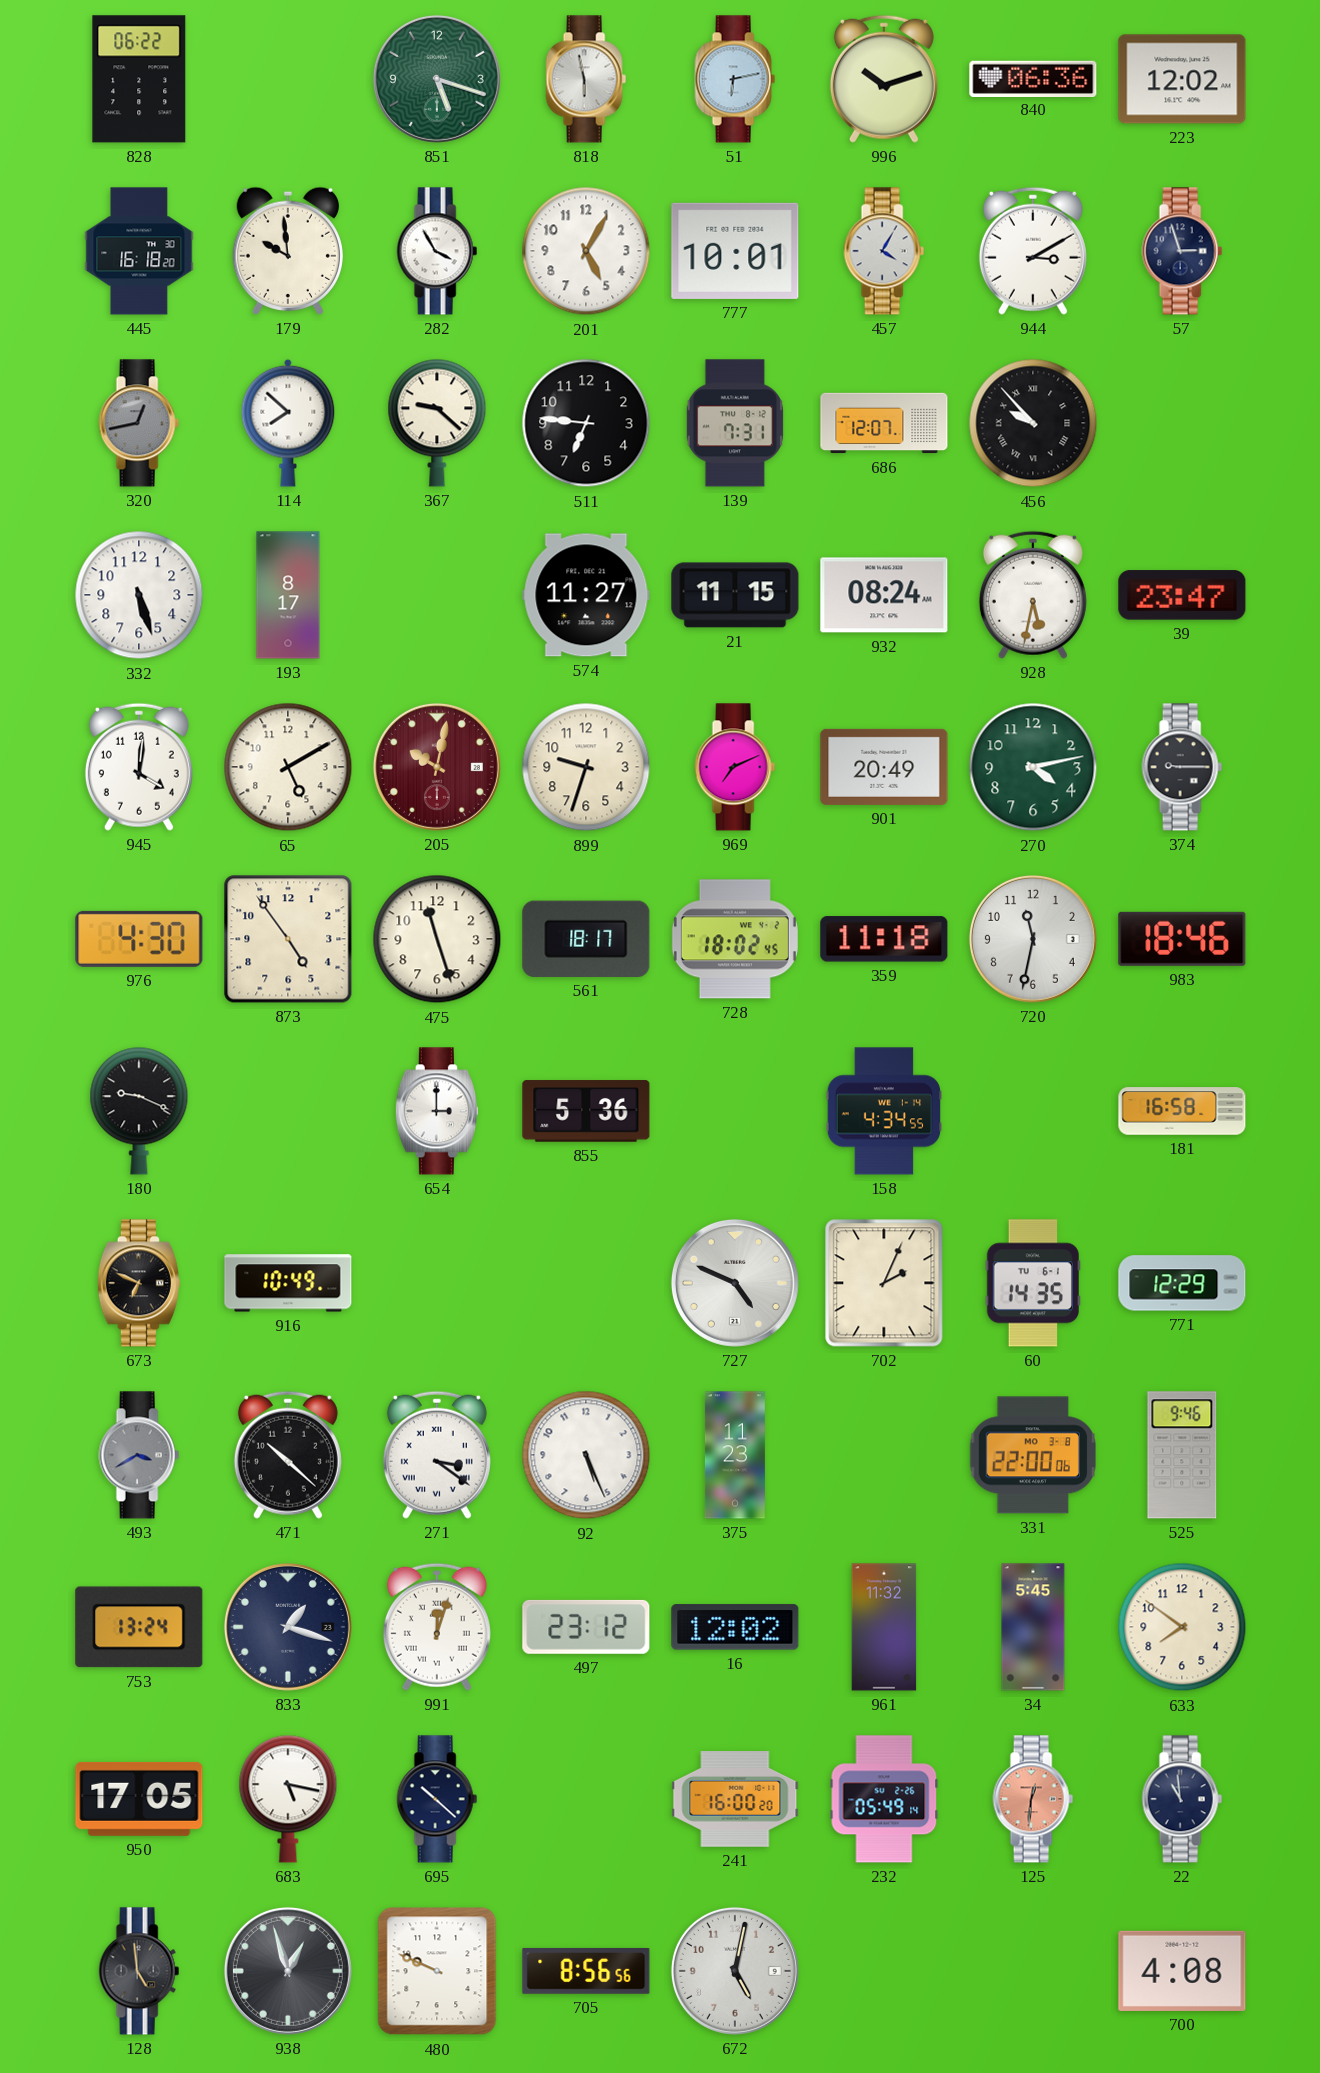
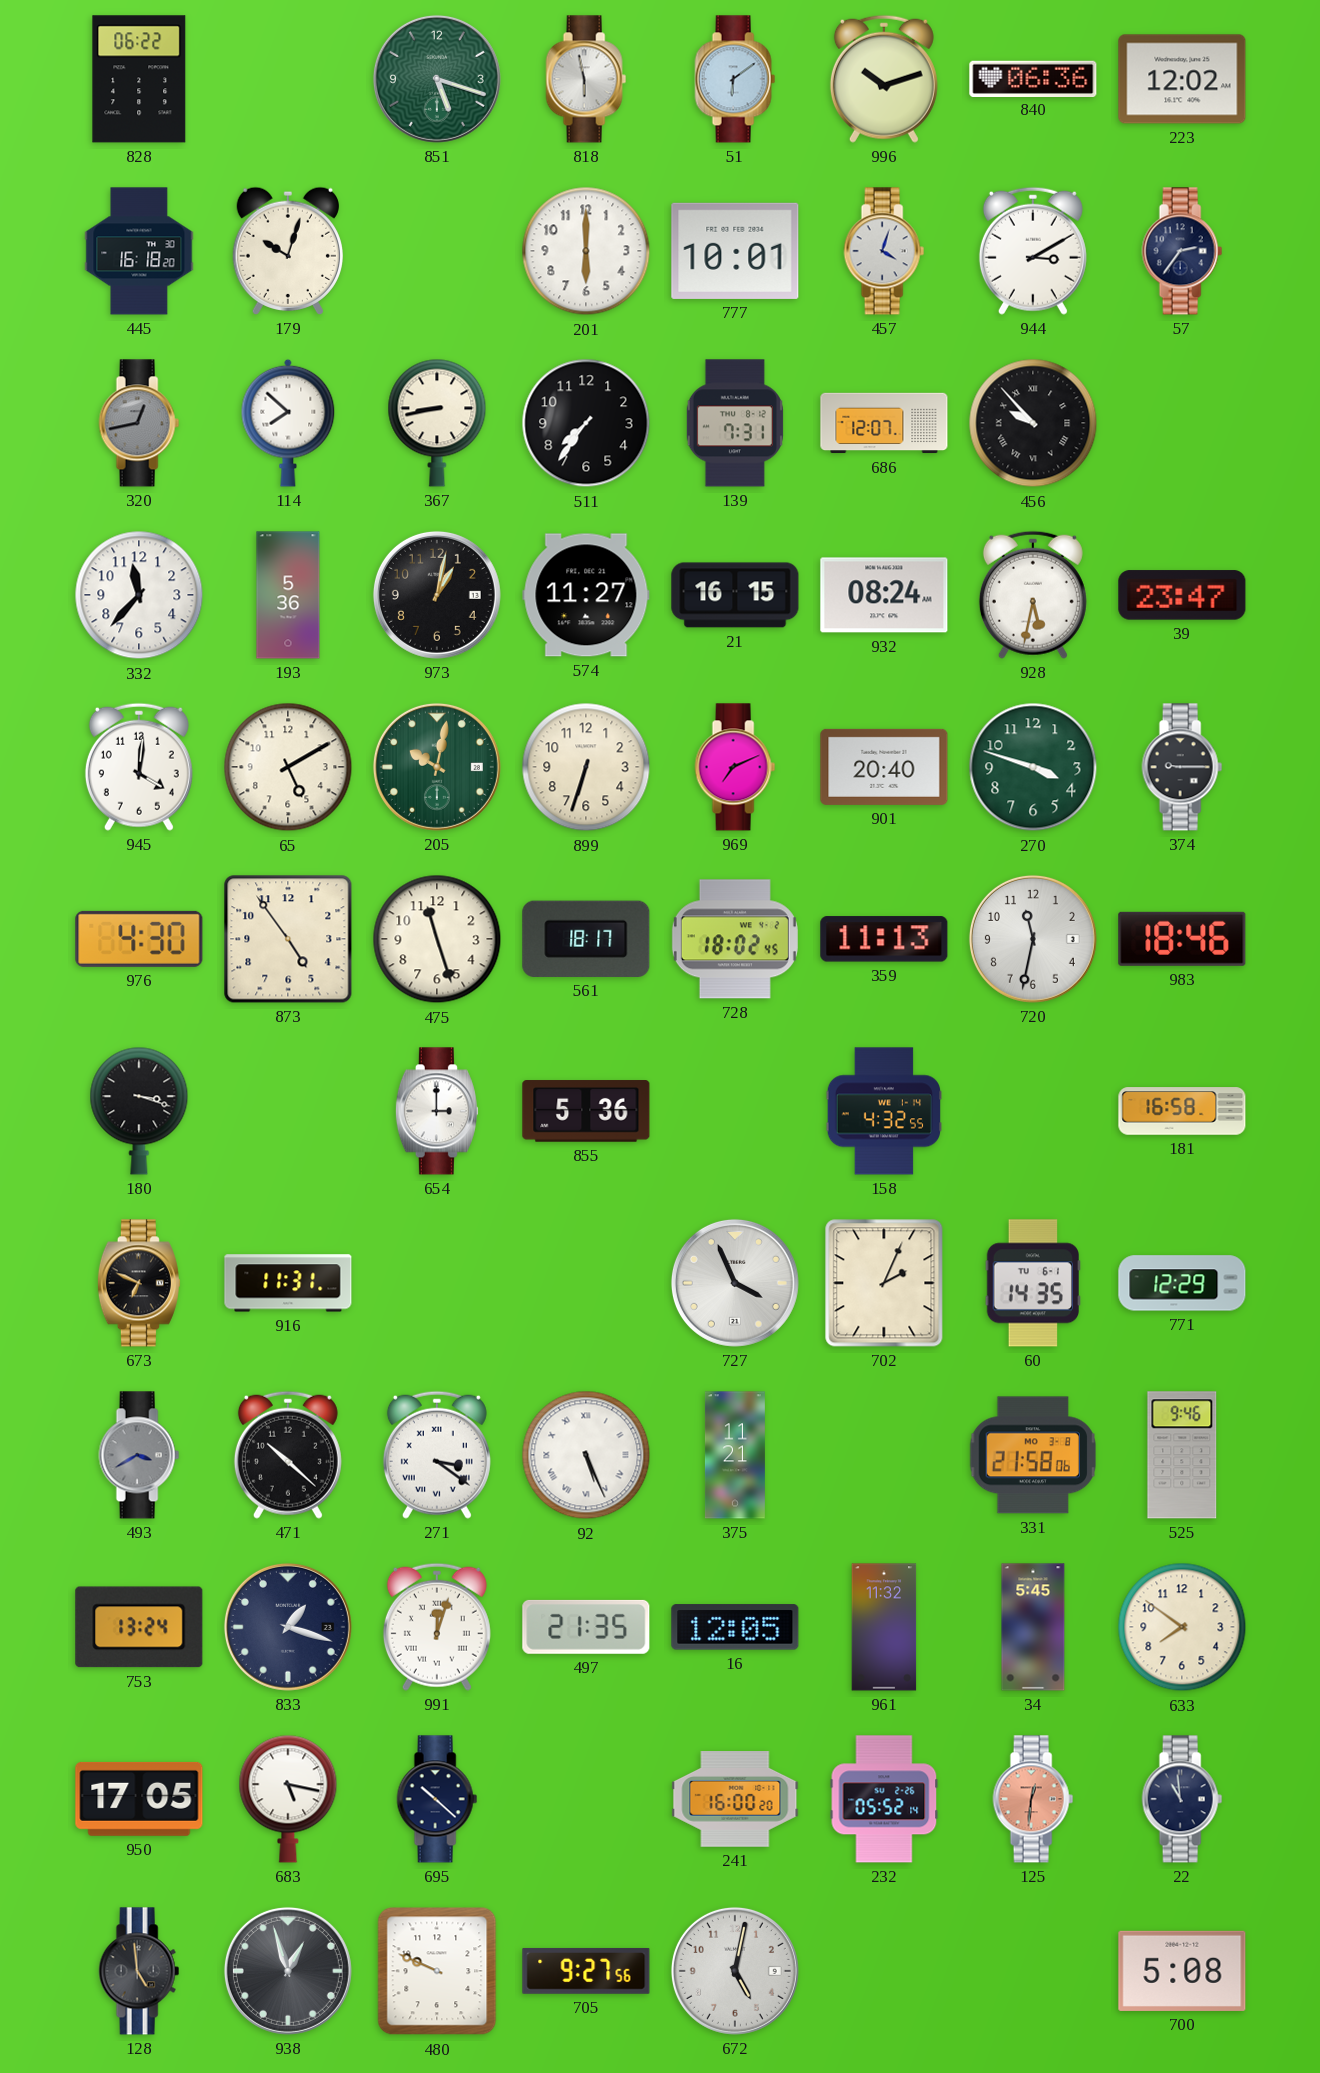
51: 6:13 -> 6:09
179: 9:59 -> 10:03
282: 3:55 -> none
201: 5:05 -> 6:00
457: 4:05 -> 4:03
57: 2:57 -> 2:36
367: 9:22 -> 8:43
511: 6:46 -> 7:36
332: 5:27 -> 11:37
193: 8:17 -> 5:36
973: none -> 1:02
21: 11:15 -> 16:15
205 dial: burgundy -> green
899: 9:33 -> 6:33
901: 20:49 -> 20:40
270: 4:13 -> 3:48
359: 11:18 -> 11:13
180: 9:19 -> 3:18
158: 4:34 -> 4:32
916: 10:49 -> 11:31
727: 4:49 -> 3:56
92 numerals: Arabic -> Roman
375: 11:23 -> 11:21
331: 22:00 -> 21:58
497: 23:12 -> 21:35
16: 12:02 -> 12:05
232: 05:49 -> 05:52
705: 8:56 -> 9:27
700: 4:08 -> 5:08
